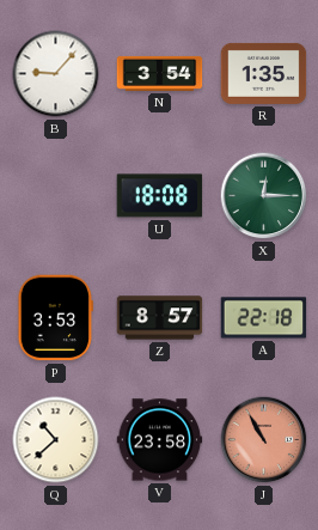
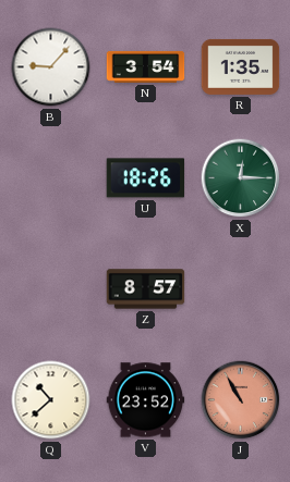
U: 18:08 -> 18:26
P: 3:53 -> none
A: 22:18 -> none
V: 23:58 -> 23:52
